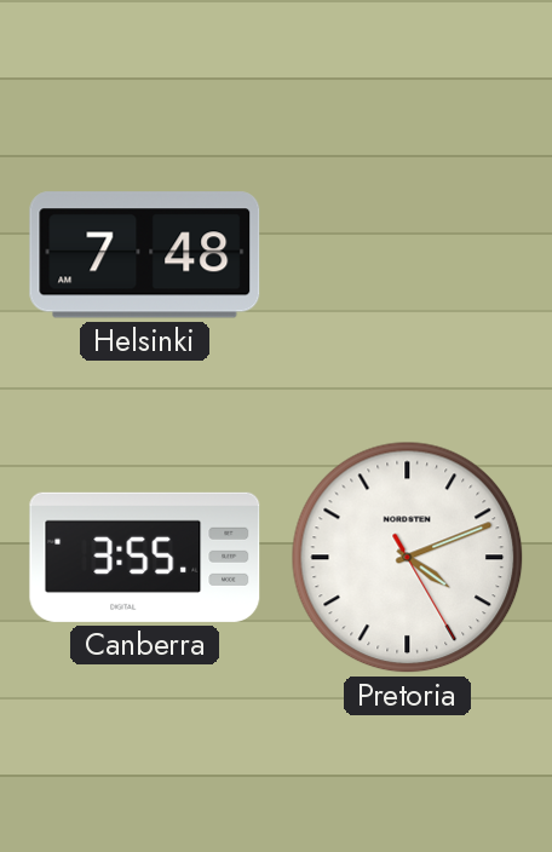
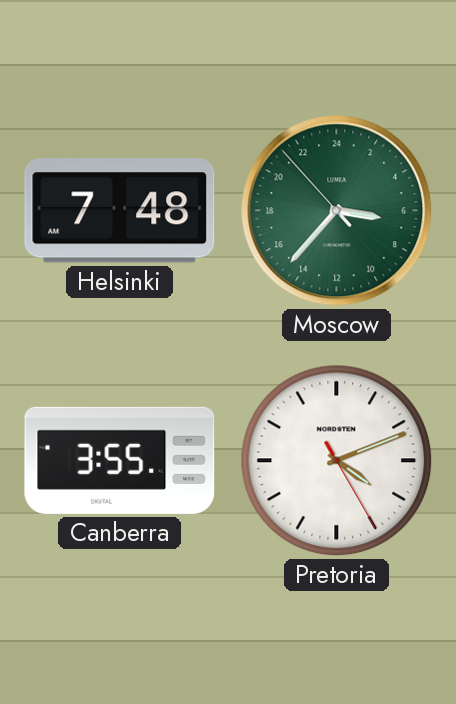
Moscow: none -> 6:36
